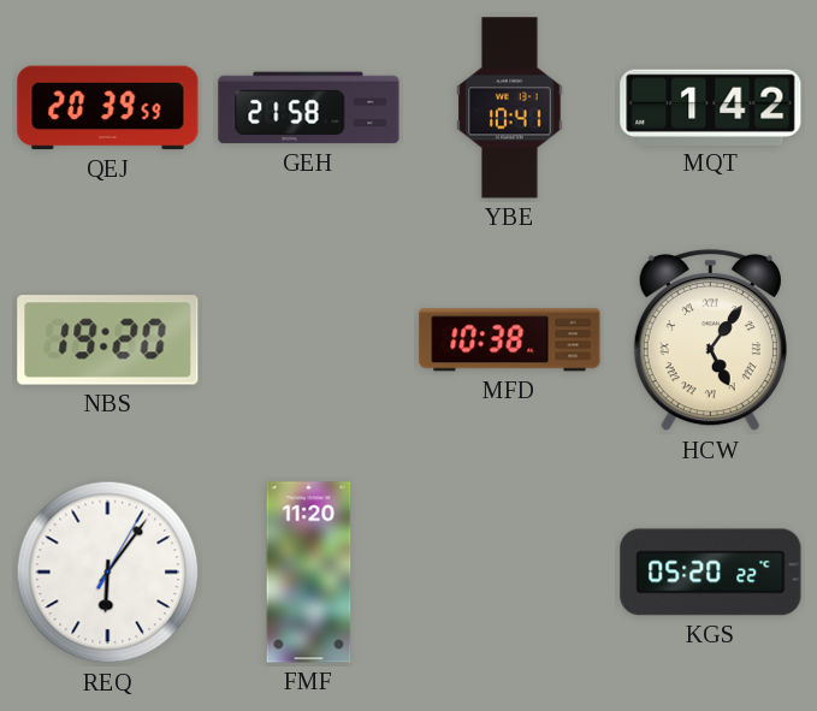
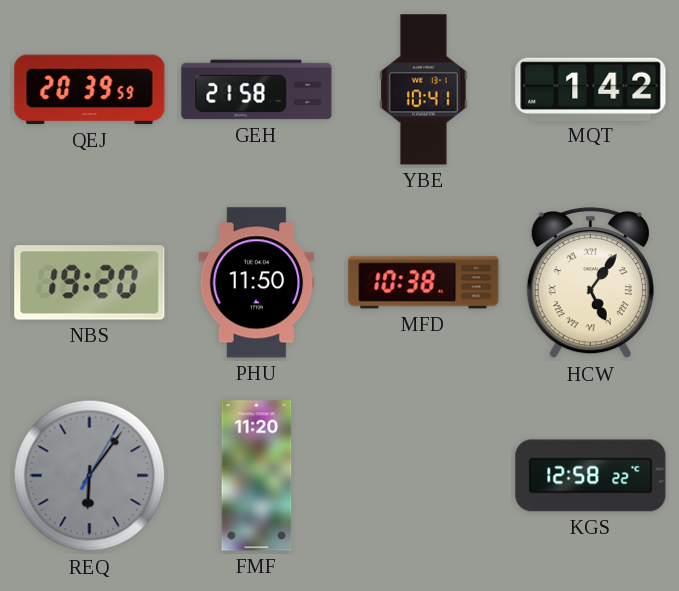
PHU: none -> 11:50
REQ dial: white -> grey
KGS: 05:20 -> 12:58
